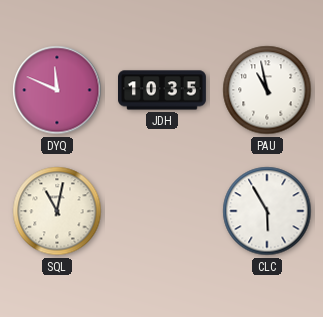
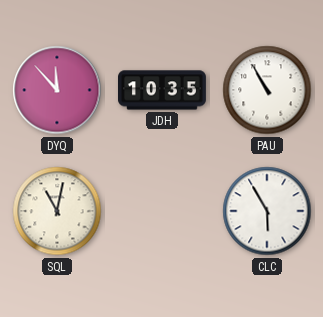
DYQ: 11:49 -> 11:53
PAU: 10:58 -> 10:55
